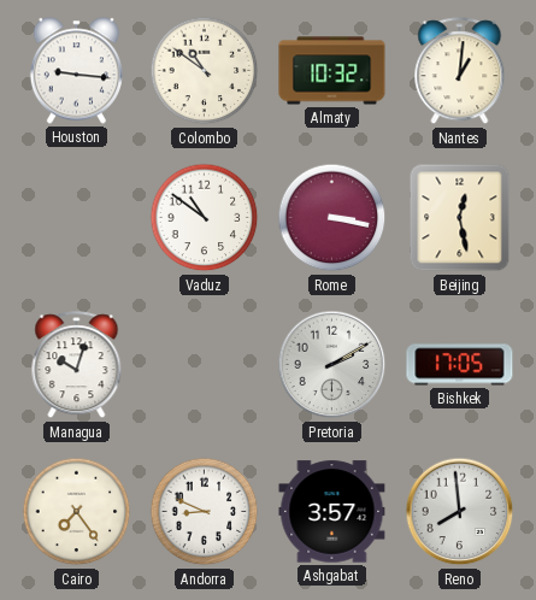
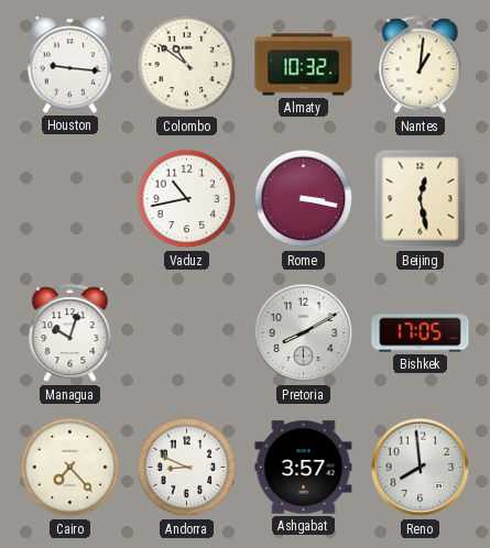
Vaduz: 10:51 -> 10:43
Pretoria: 2:10 -> 8:10
Cairo: 7:24 -> 7:23
